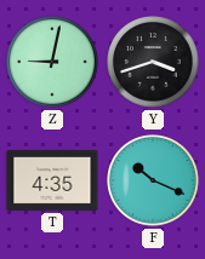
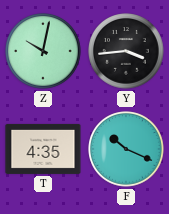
Z: 9:02 -> 10:02
Y: 3:42 -> 3:44
